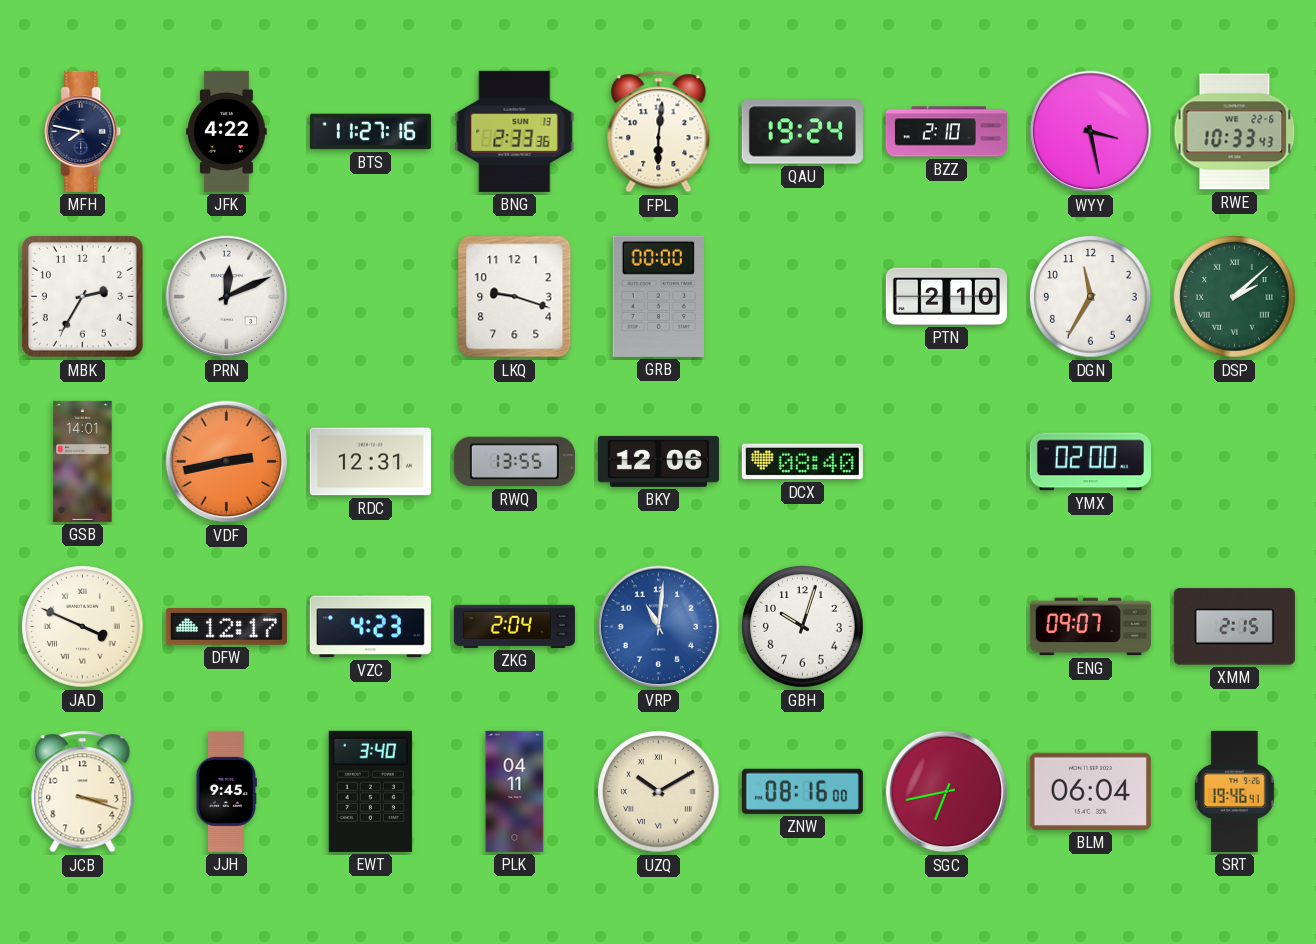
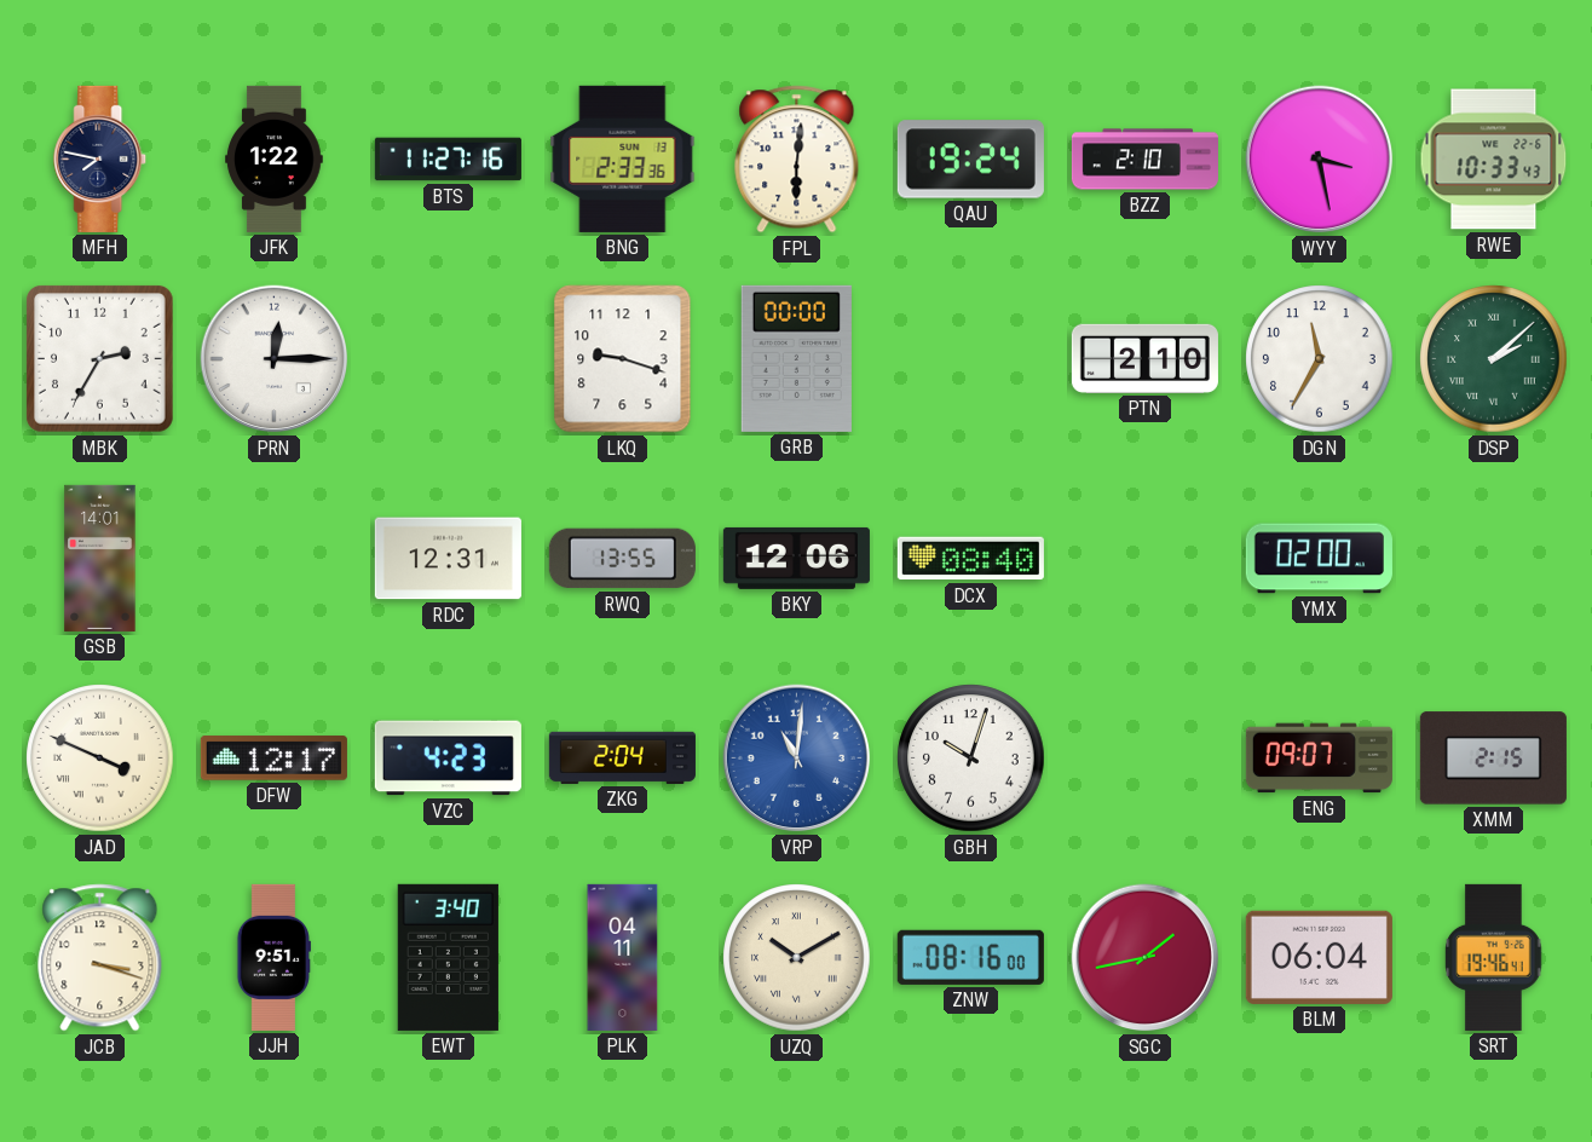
JFK: 4:22 -> 1:22
PRN: 12:11 -> 12:15
VDF: 2:43 -> none
JJH: 9:45 -> 9:51
SGC: 6:43 -> 1:43
